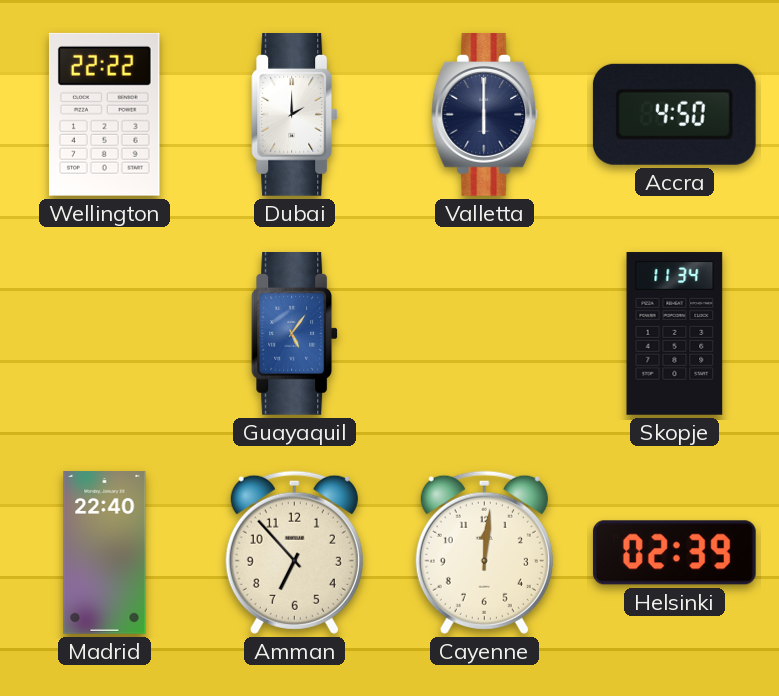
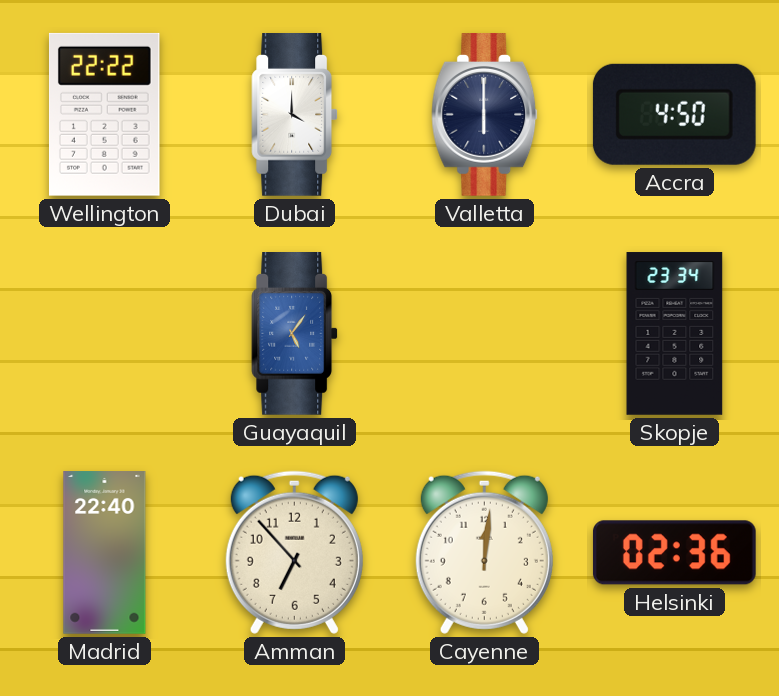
Dubai: 2:00 -> 4:00
Skopje: 11:34 -> 23:34
Helsinki: 02:39 -> 02:36
